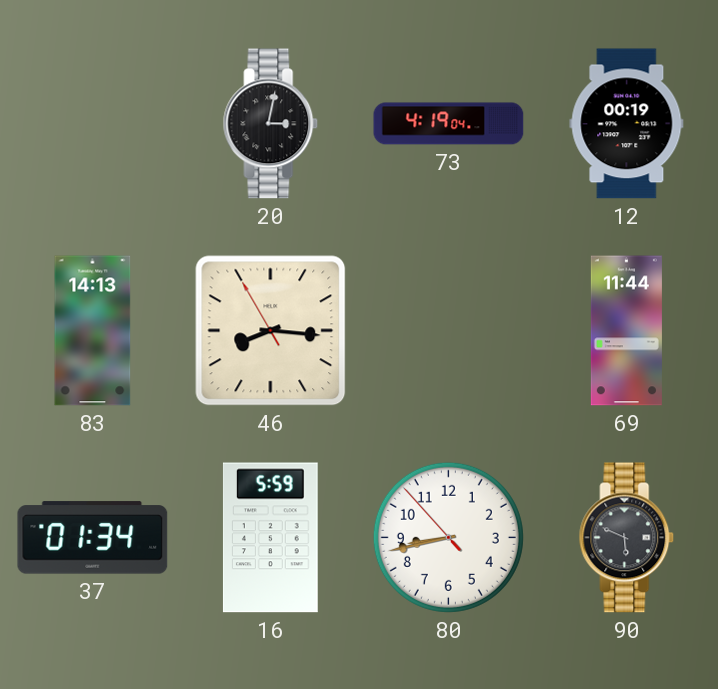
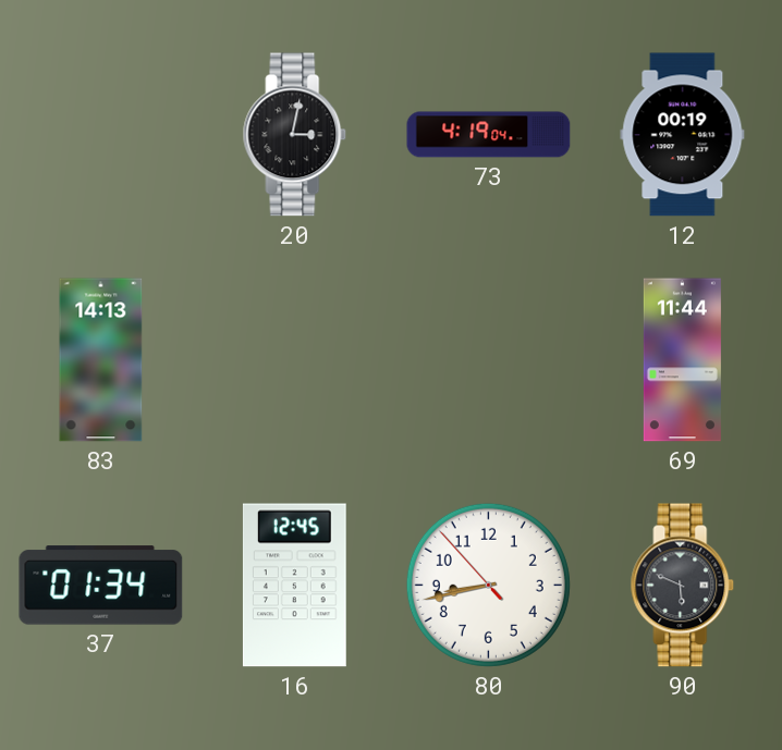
46: 8:15 -> none
16: 5:59 -> 12:45
